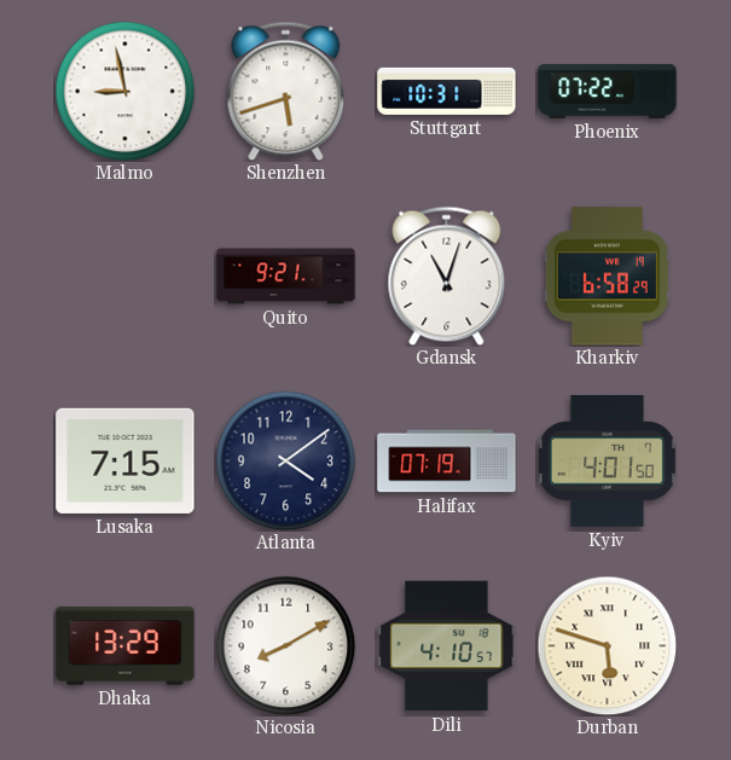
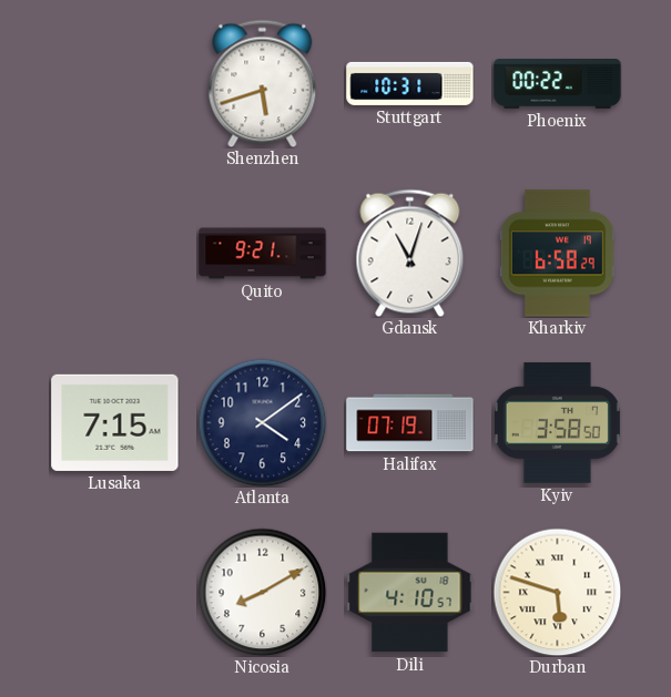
Malmo: 8:58 -> none
Phoenix: 07:22 -> 00:22
Kyiv: 4:01 -> 3:58
Dhaka: 13:29 -> none
